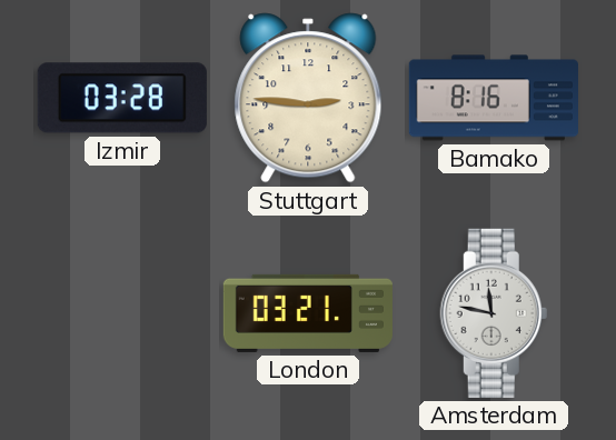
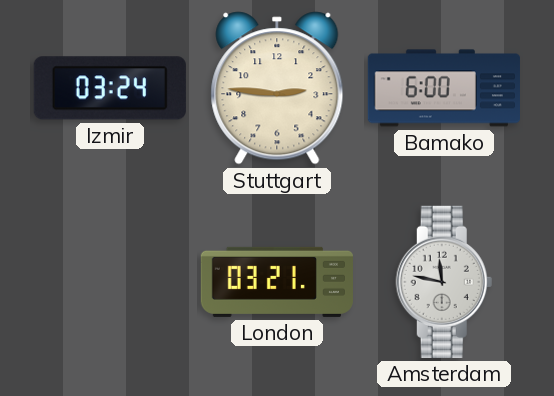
Izmir: 03:28 -> 03:24
Bamako: 8:16 -> 6:00
